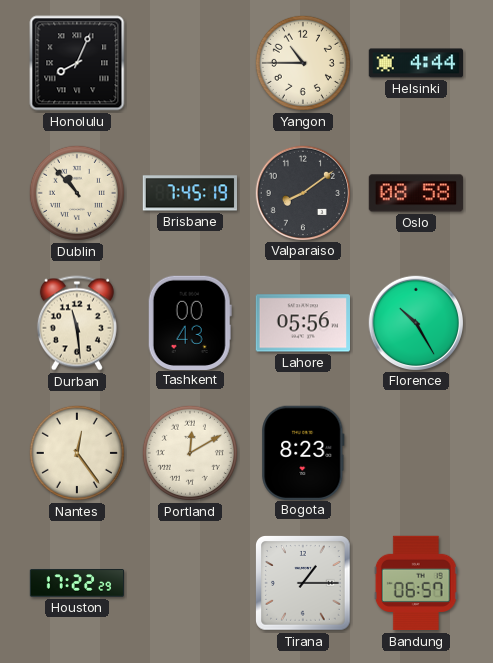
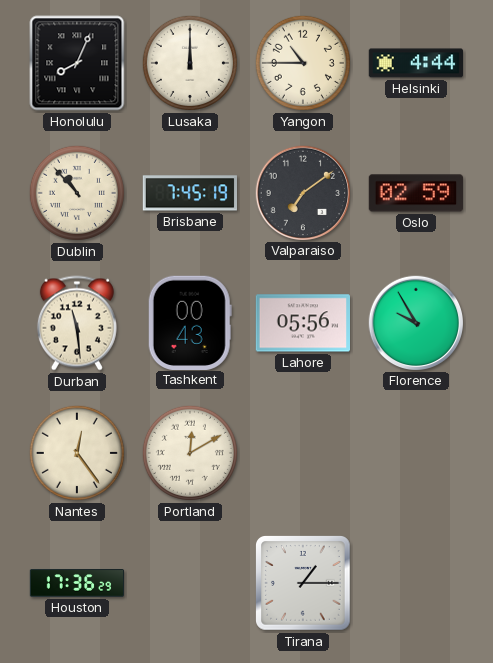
Lusaka: none -> 12:00
Valparaiso: 8:09 -> 7:09
Oslo: 08:58 -> 02:59
Florence: 10:25 -> 9:55
Bogota: 8:23 -> none
Houston: 17:22 -> 17:36
Bandung: 06:57 -> none
